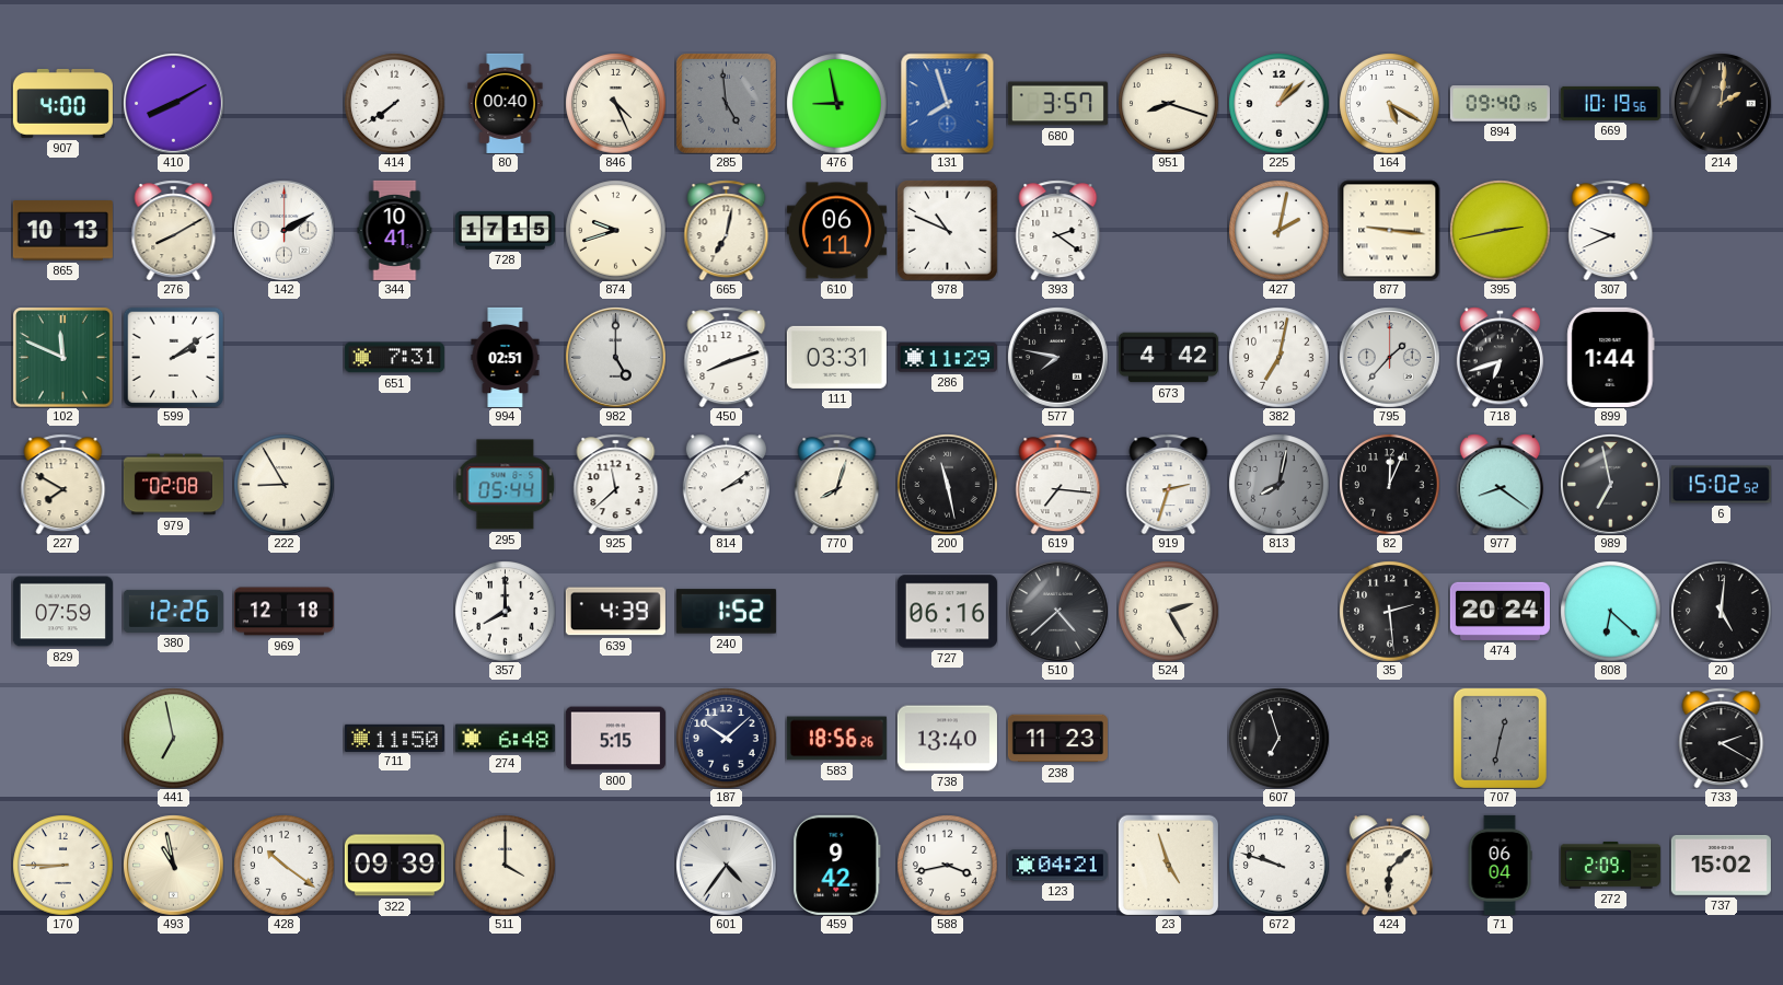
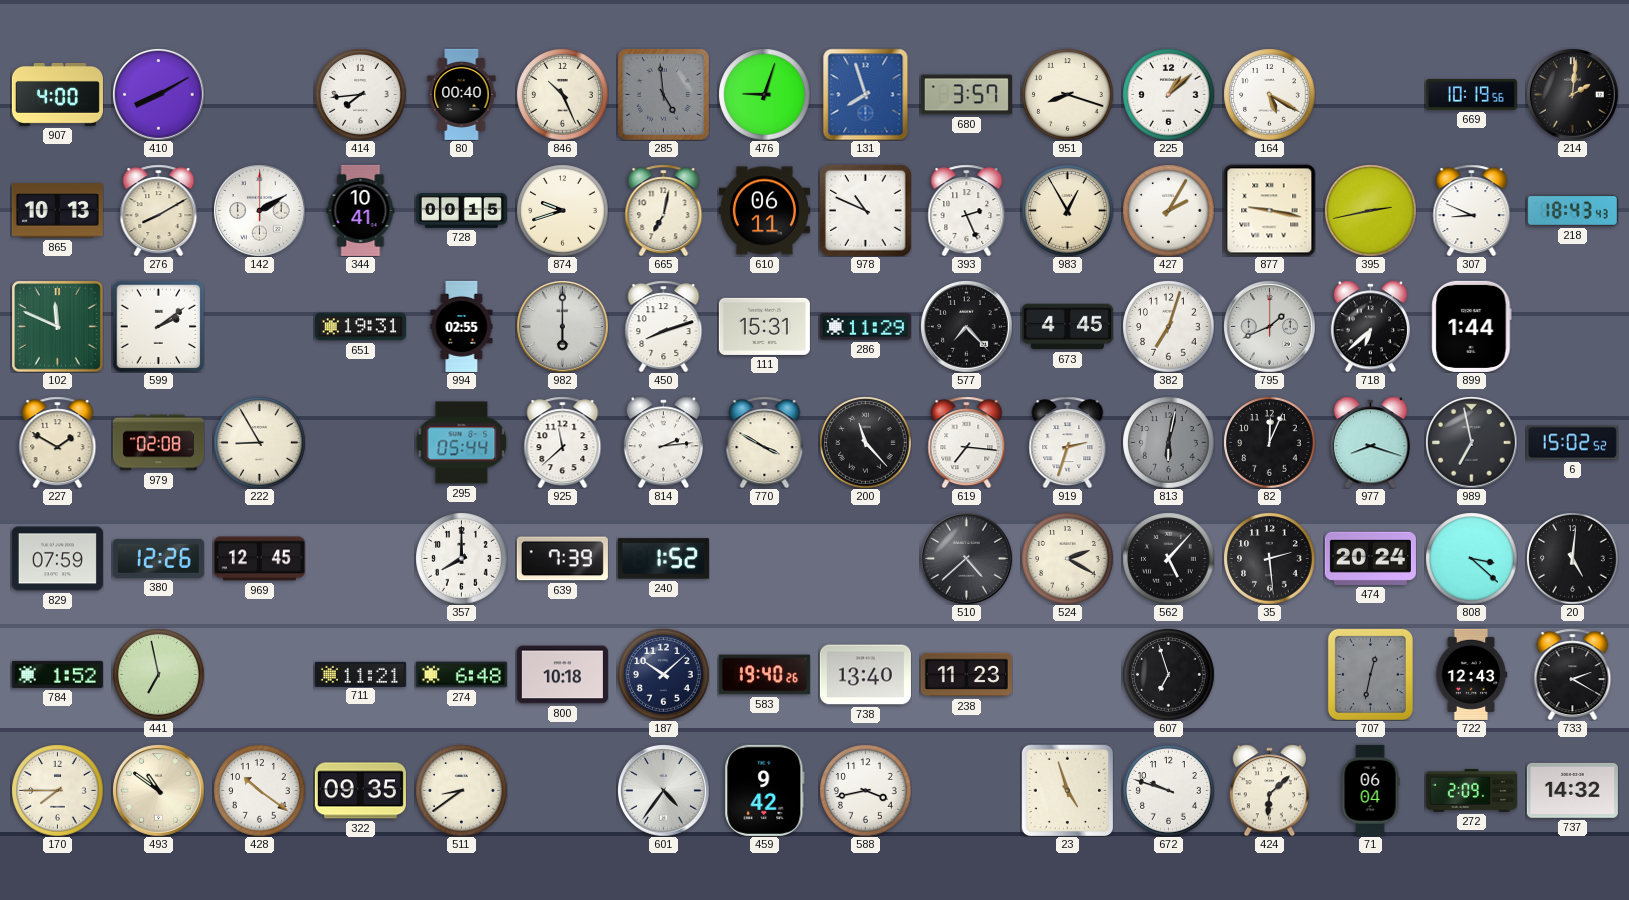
414: 7:39 -> 7:44
846: 4:26 -> 10:26
476: 8:58 -> 9:03
894: 09:40 -> none
728: 17:15 -> 00:15
393: 2:21 -> 2:26
983: none -> 12:55
427: 2:02 -> 2:05
877: 9:16 -> 9:17
307: 9:41 -> 8:49
218: none -> 18:43
651: 7:31 -> 19:31
994: 02:51 -> 02:55
982: 5:00 -> 6:00
111: 03:31 -> 15:31
577: 7:47 -> 7:23
673: 4:42 -> 4:45
382: 7:02 -> 7:03
795: 1:37 -> 1:41
718: 6:42 -> 6:38
227: 7:50 -> 1:50
814: 2:09 -> 2:14
770: 8:03 -> 3:50
200: 11:28 -> 11:23
813: 8:02 -> 6:02
977: 8:21 -> 8:18
969: 12:18 -> 12:45
639: 4:39 -> 7:39
727: 06:16 -> none
524: 2:25 -> 2:20
562: none -> 5:07
808: 6:22 -> 3:22
784: none -> 1:52
711: 11:50 -> 11:21
800: 5:15 -> 10:18
583: 18:56 -> 19:40
722: none -> 12:43
170: 8:45 -> 7:45
493: 10:58 -> 10:51
322: 09:39 -> 09:35
511: 4:00 -> 8:39
123: 04:21 -> none
737: 15:02 -> 14:32
